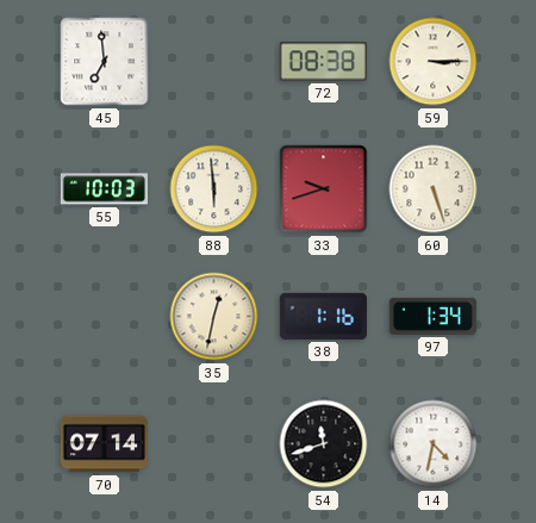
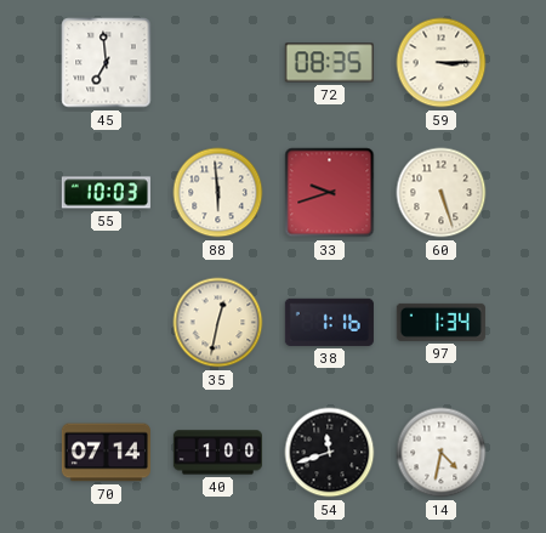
72: 08:38 -> 08:35
40: none -> 1:00
